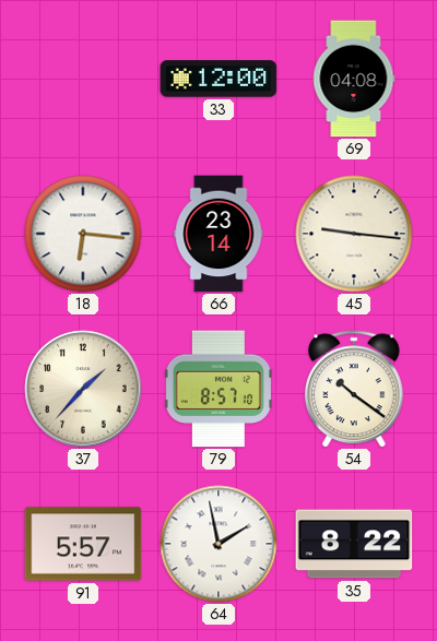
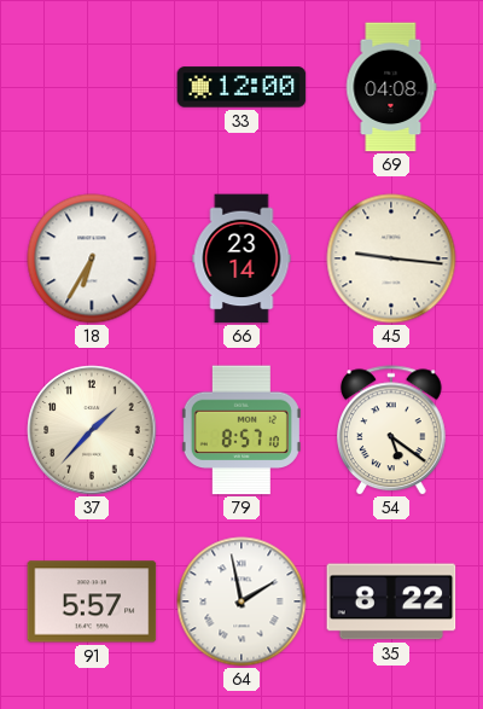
18: 6:16 -> 6:35
54: 10:21 -> 5:21
